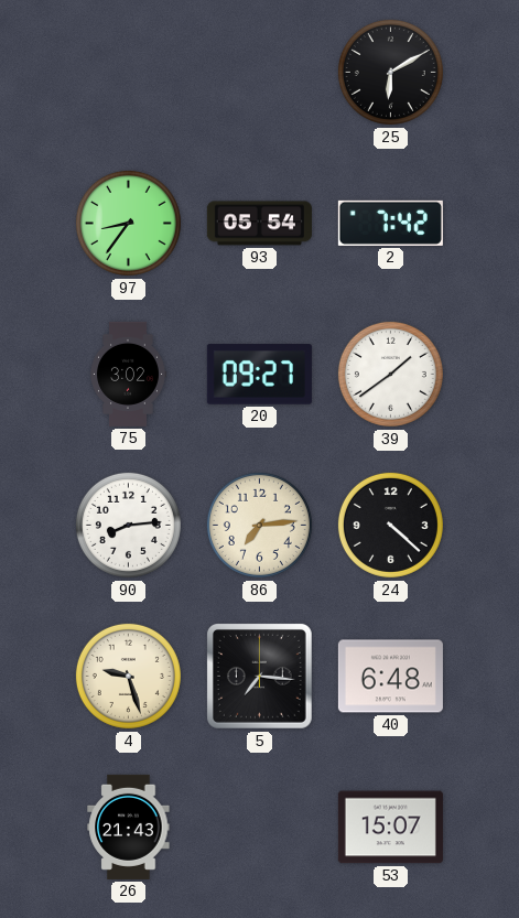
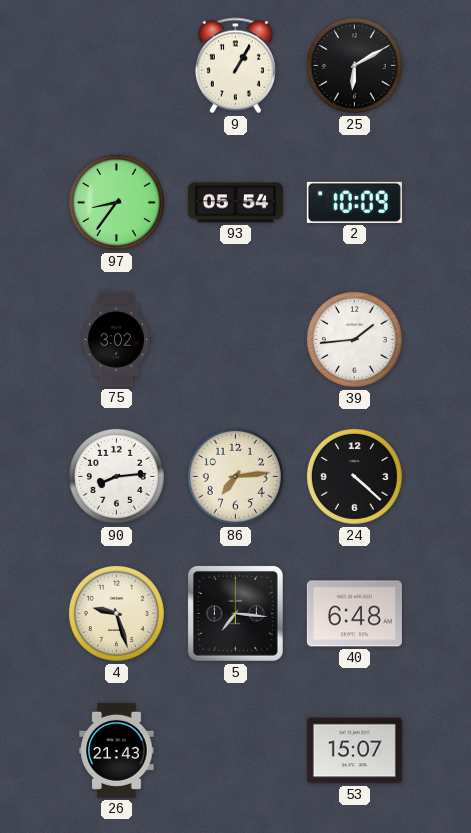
9: none -> 1:05
2: 7:42 -> 10:09
20: 09:27 -> none
39: 1:39 -> 1:44
